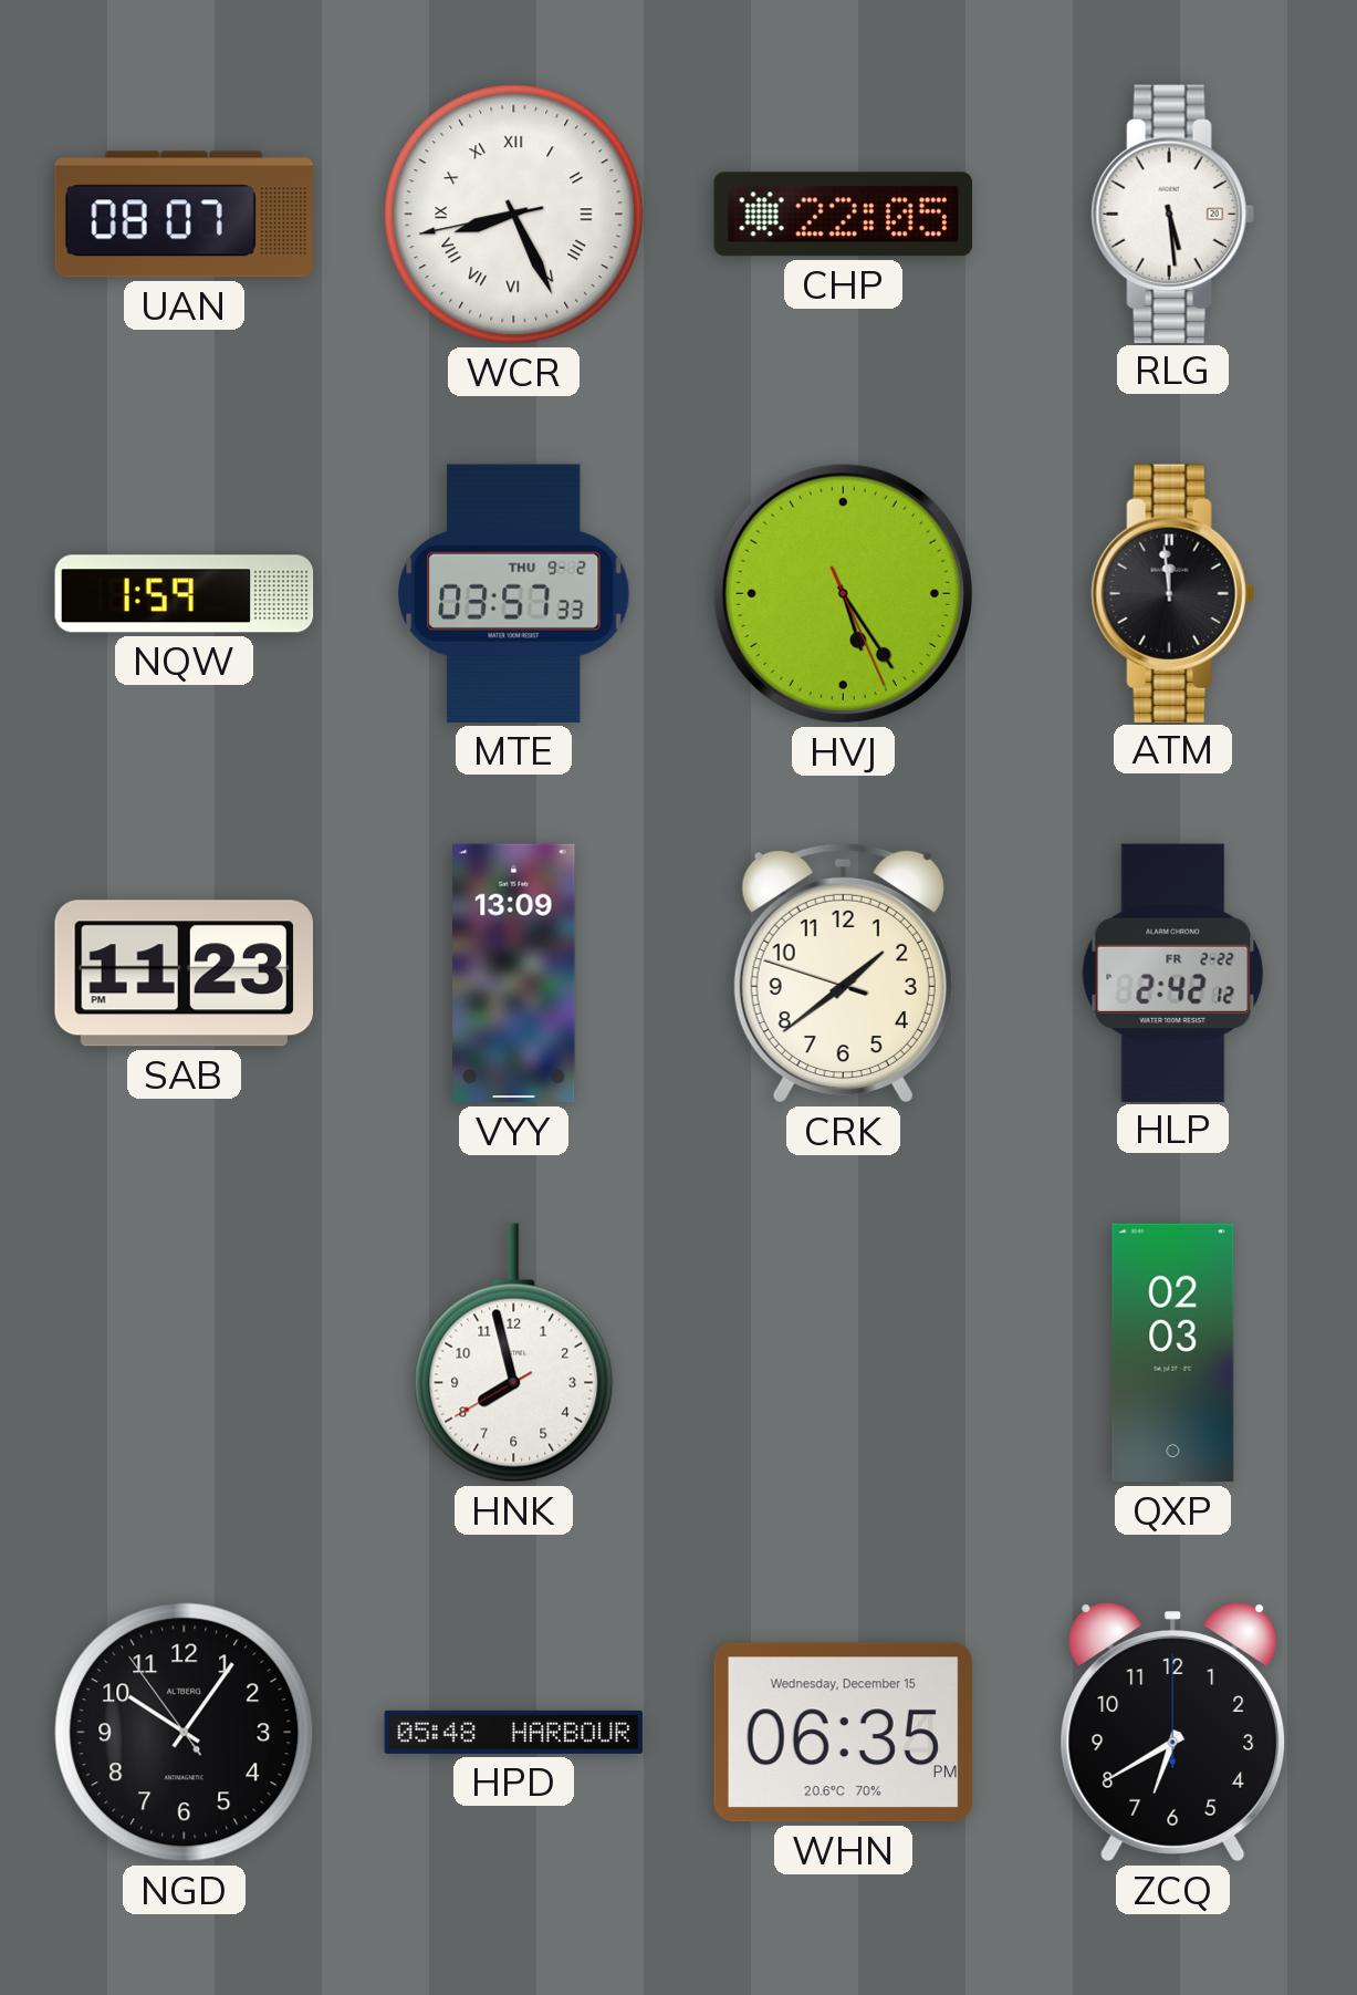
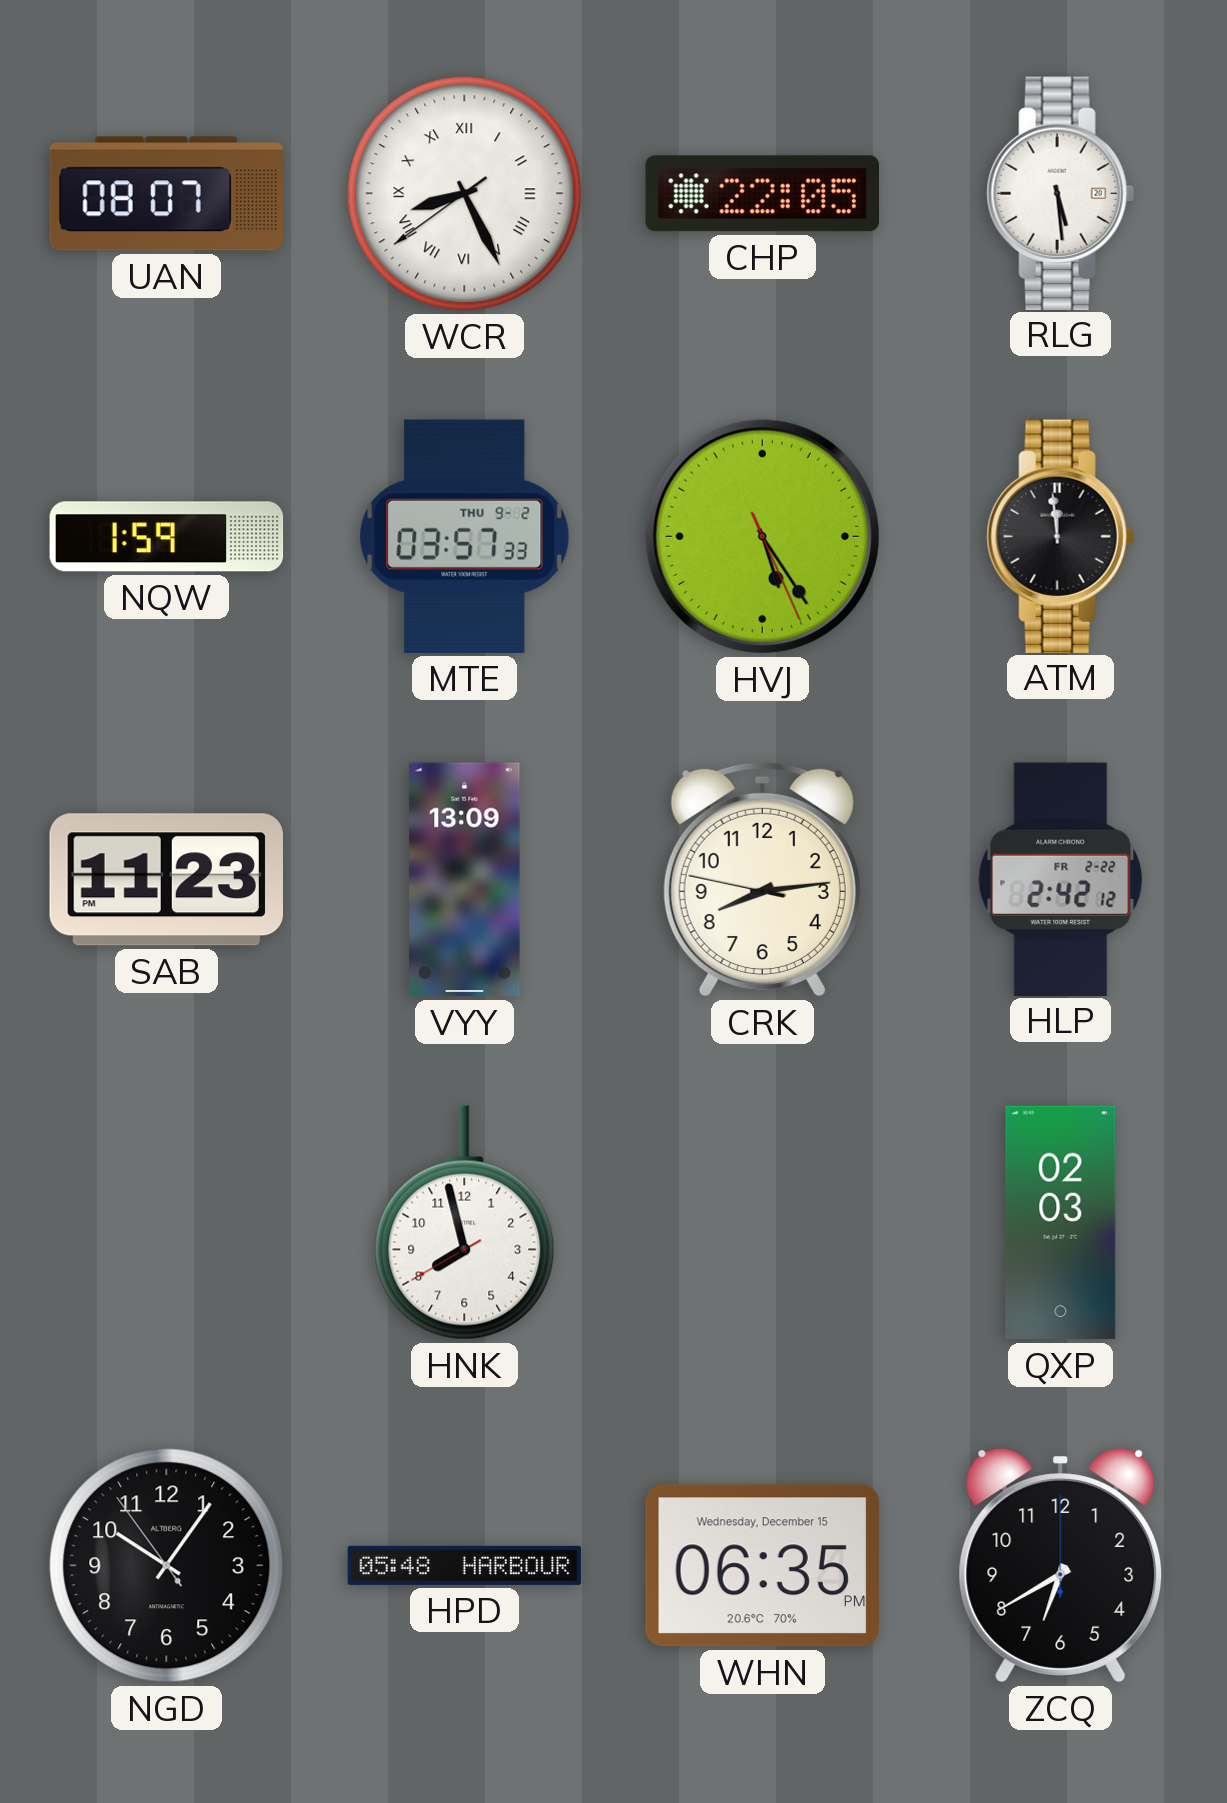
WCR: 8:25:43 -> 8:25:39
CRK: 1:38 -> 8:13
